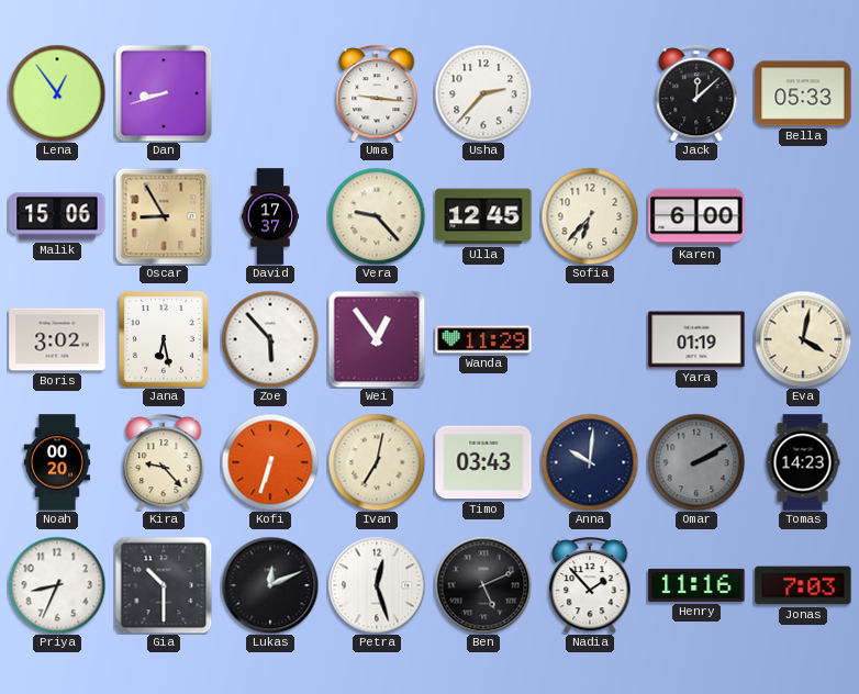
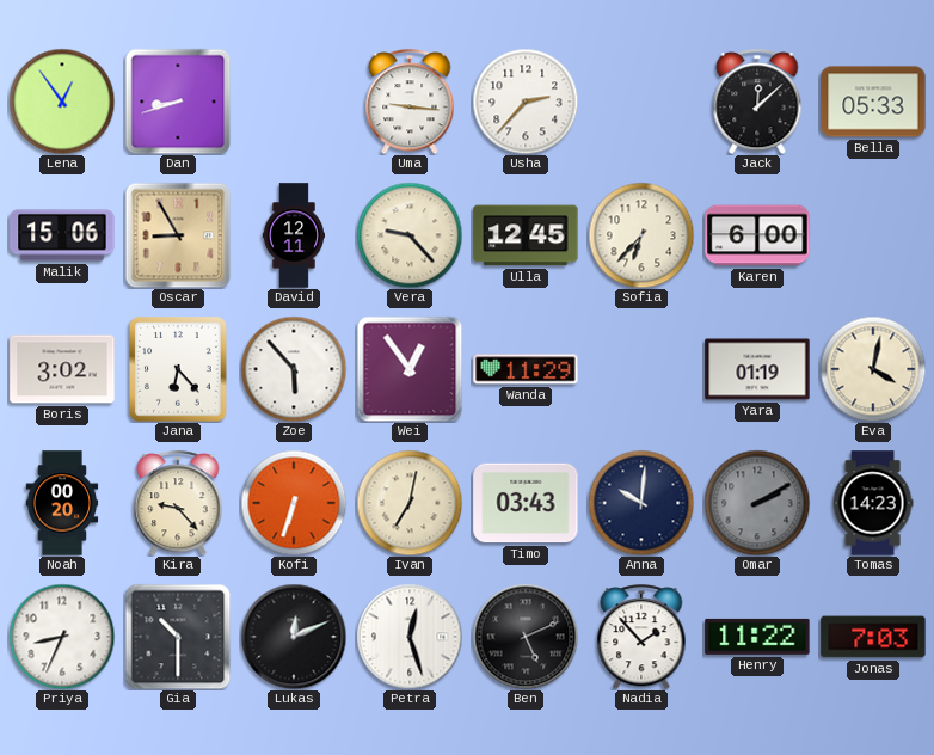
David: 17:37 -> 12:11
Jana: 6:28 -> 6:23
Henry: 11:16 -> 11:22
